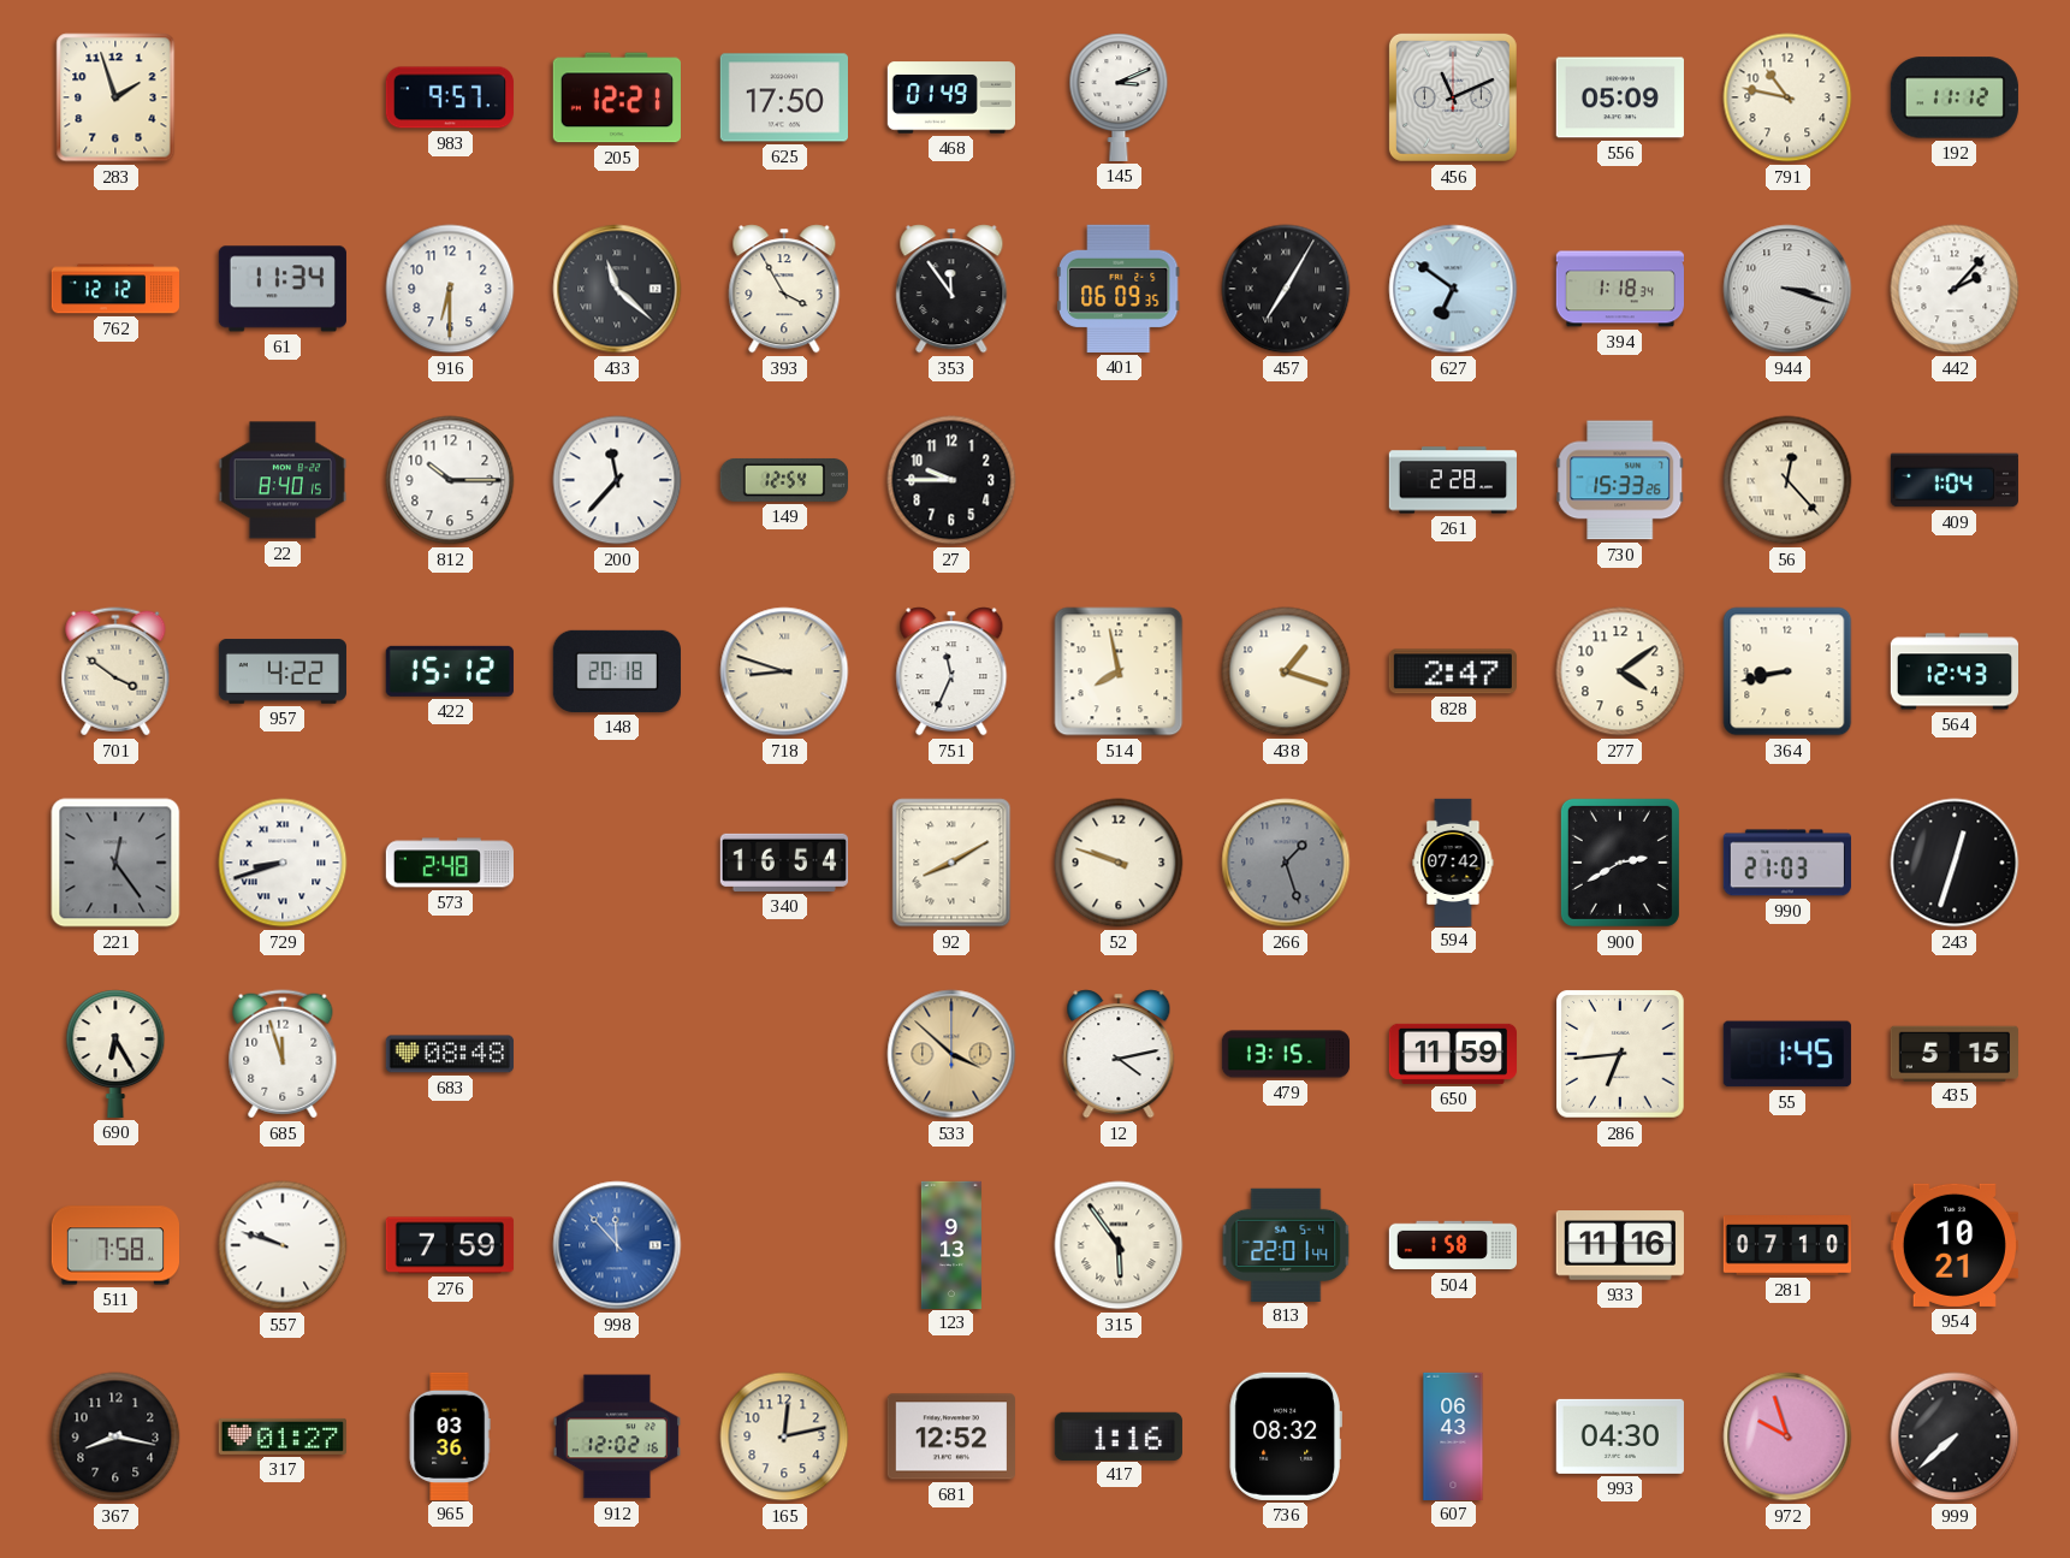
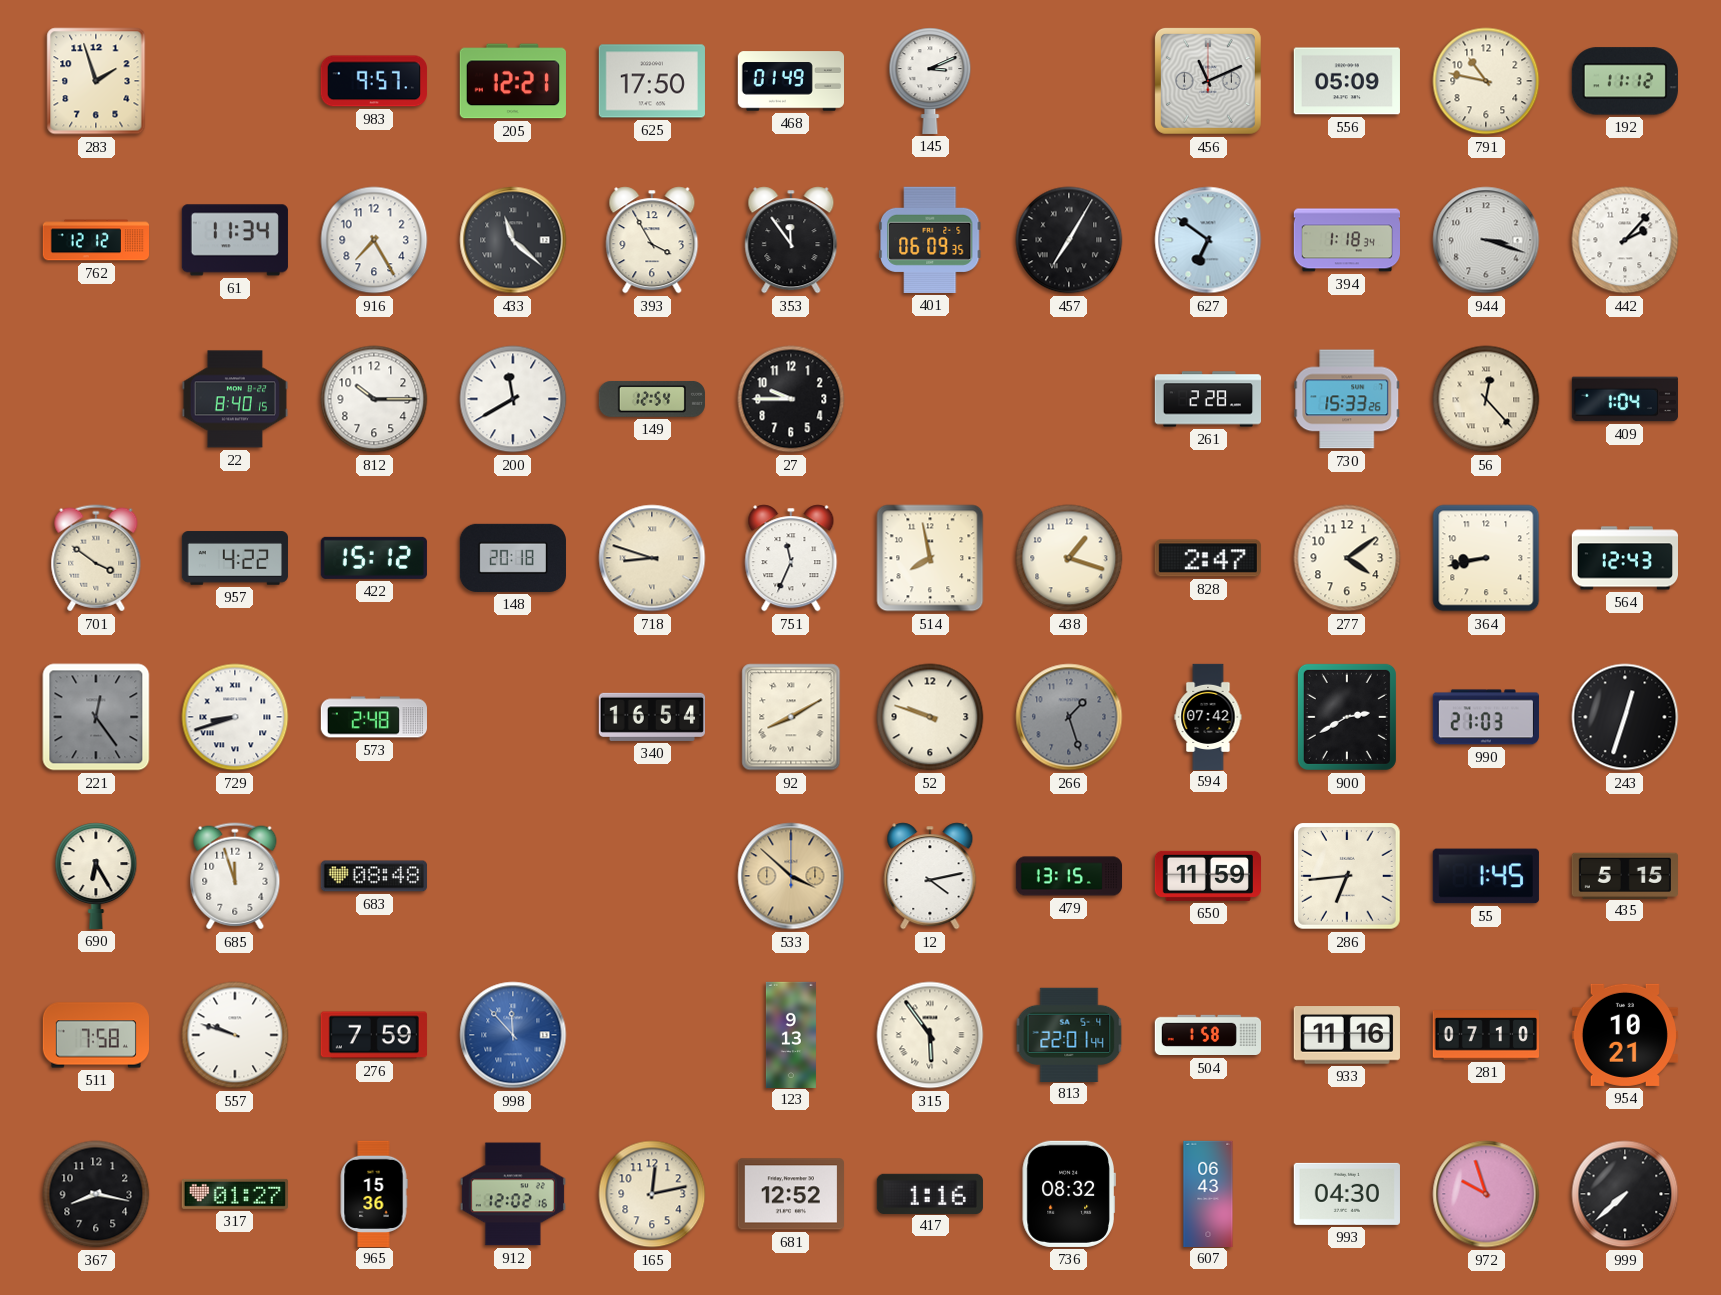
916: 6:30 -> 7:25
200: 11:37 -> 11:40
965: 03:36 -> 15:36
